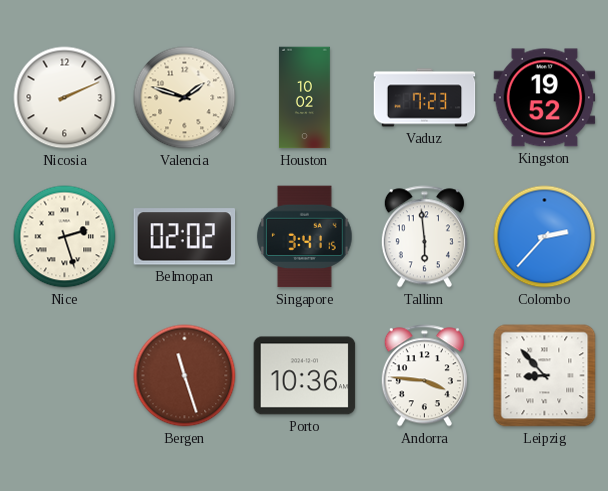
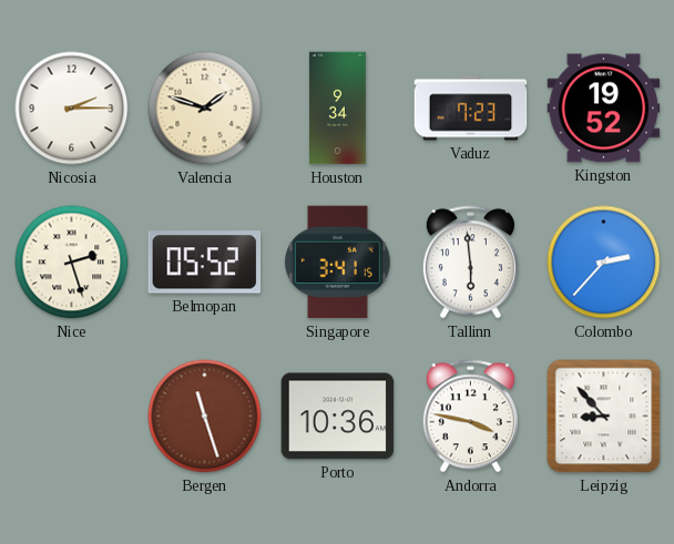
Nicosia: 2:11 -> 2:15
Houston: 10:02 -> 9:34
Belmopan: 02:02 -> 05:52
Andorra: 3:46 -> 3:47
